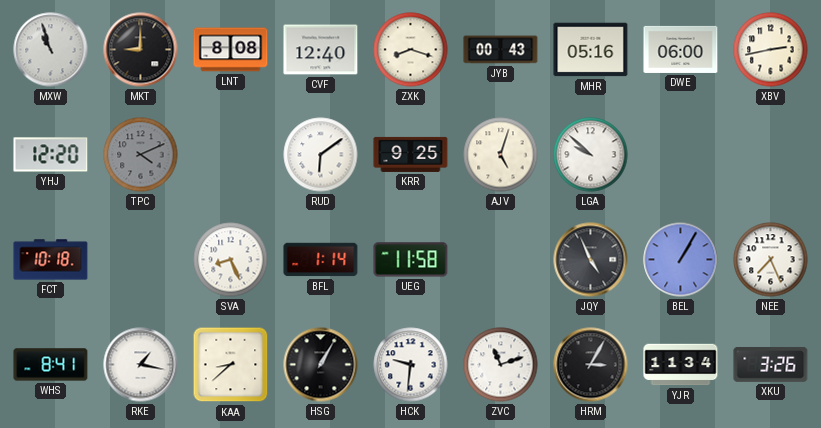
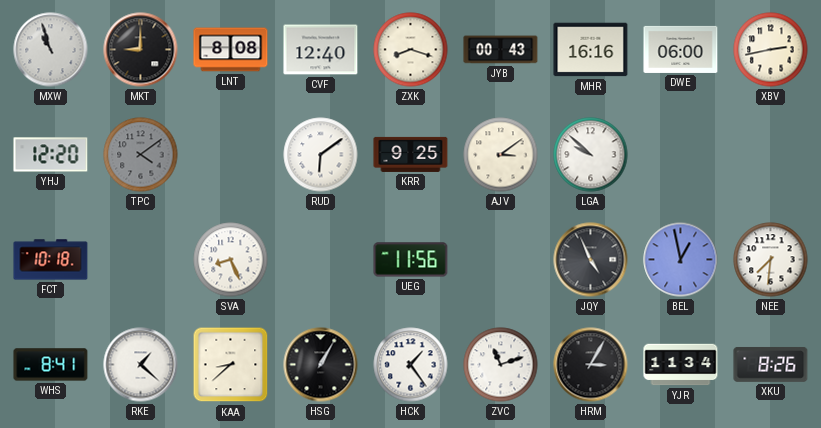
MHR: 05:16 -> 16:16
TPC: 4:11 -> 4:09
AJV: 5:03 -> 3:09
BFL: 1:14 -> none
UEG: 11:58 -> 11:56
BEL: 1:05 -> 12:58
NEE: 7:26 -> 7:31
RKE: 1:17 -> 1:22
HCK: 9:31 -> 1:24
XKU: 3:26 -> 8:26
